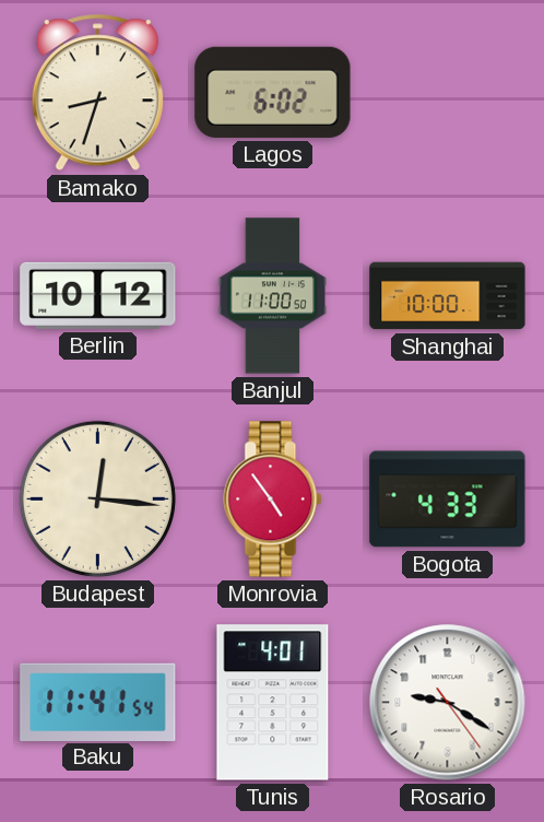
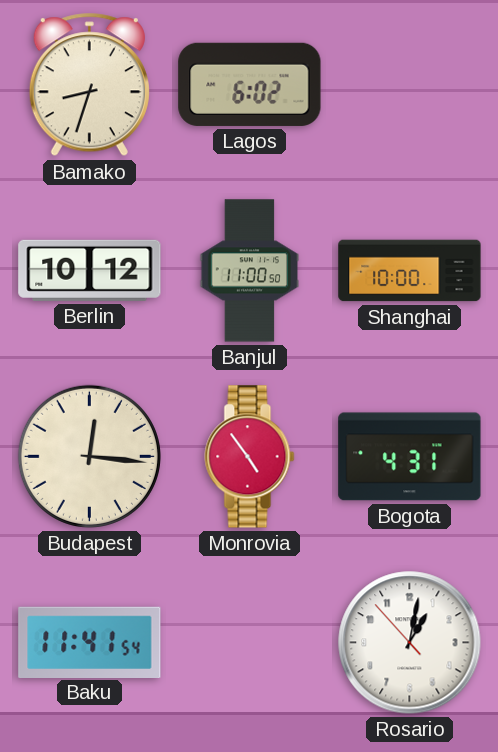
Bogota: 4:33 -> 4:31
Tunis: 4:01 -> none
Rosario: 9:20 -> 1:01
